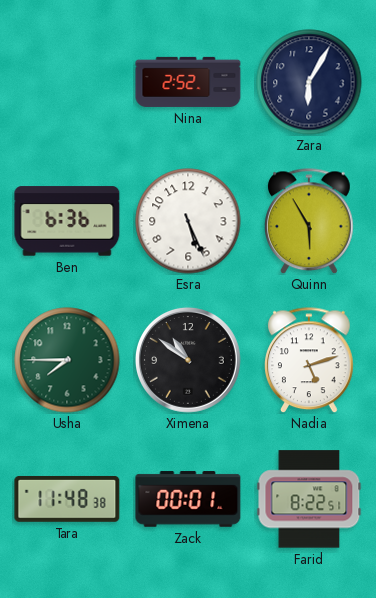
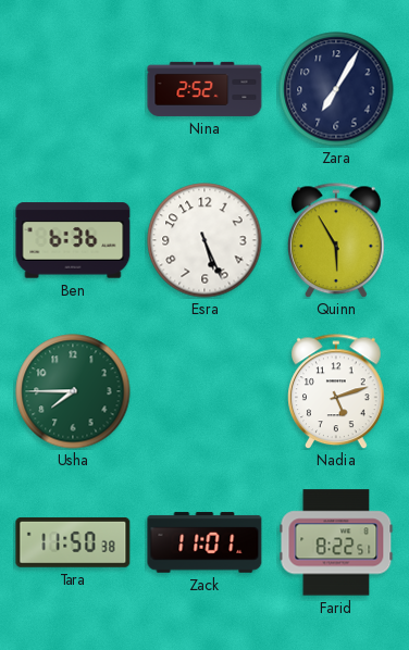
Zara: 6:05 -> 7:05
Ximena: 10:51 -> none
Tara: 11:48 -> 11:50
Zack: 00:01 -> 11:01
